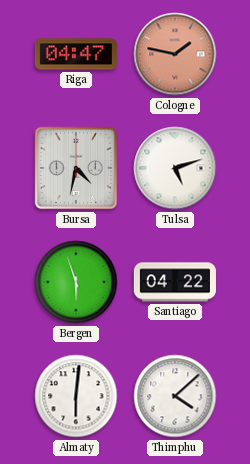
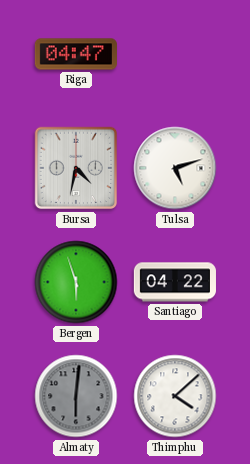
Cologne: 1:47 -> none
Almaty dial: white -> grey
